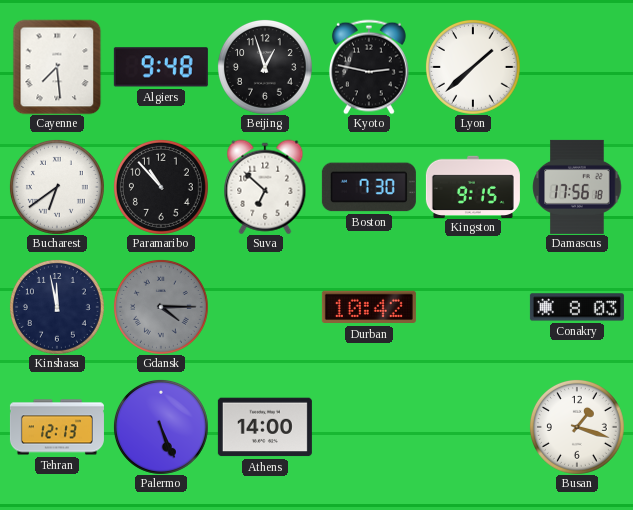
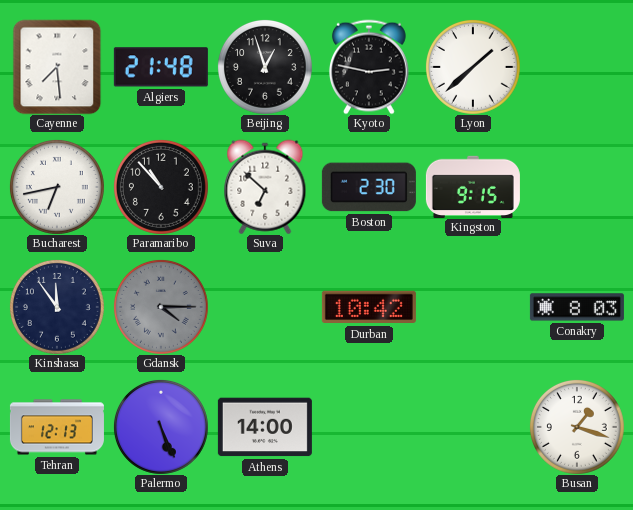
Algiers: 9:48 -> 21:48
Bucharest: 6:39 -> 6:43
Boston: 7:30 -> 2:30
Damascus: 17:56 -> none
Kinshasa: 11:58 -> 11:54
